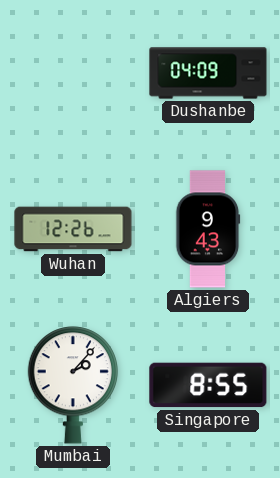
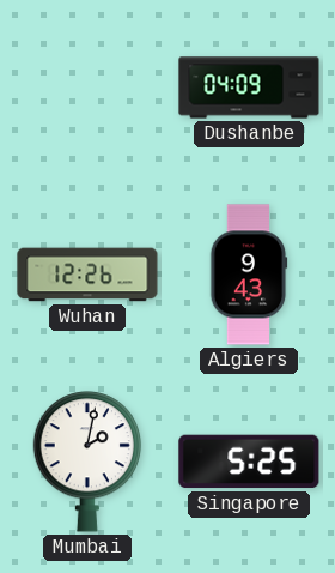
Mumbai: 2:07 -> 2:02
Singapore: 8:55 -> 5:25
